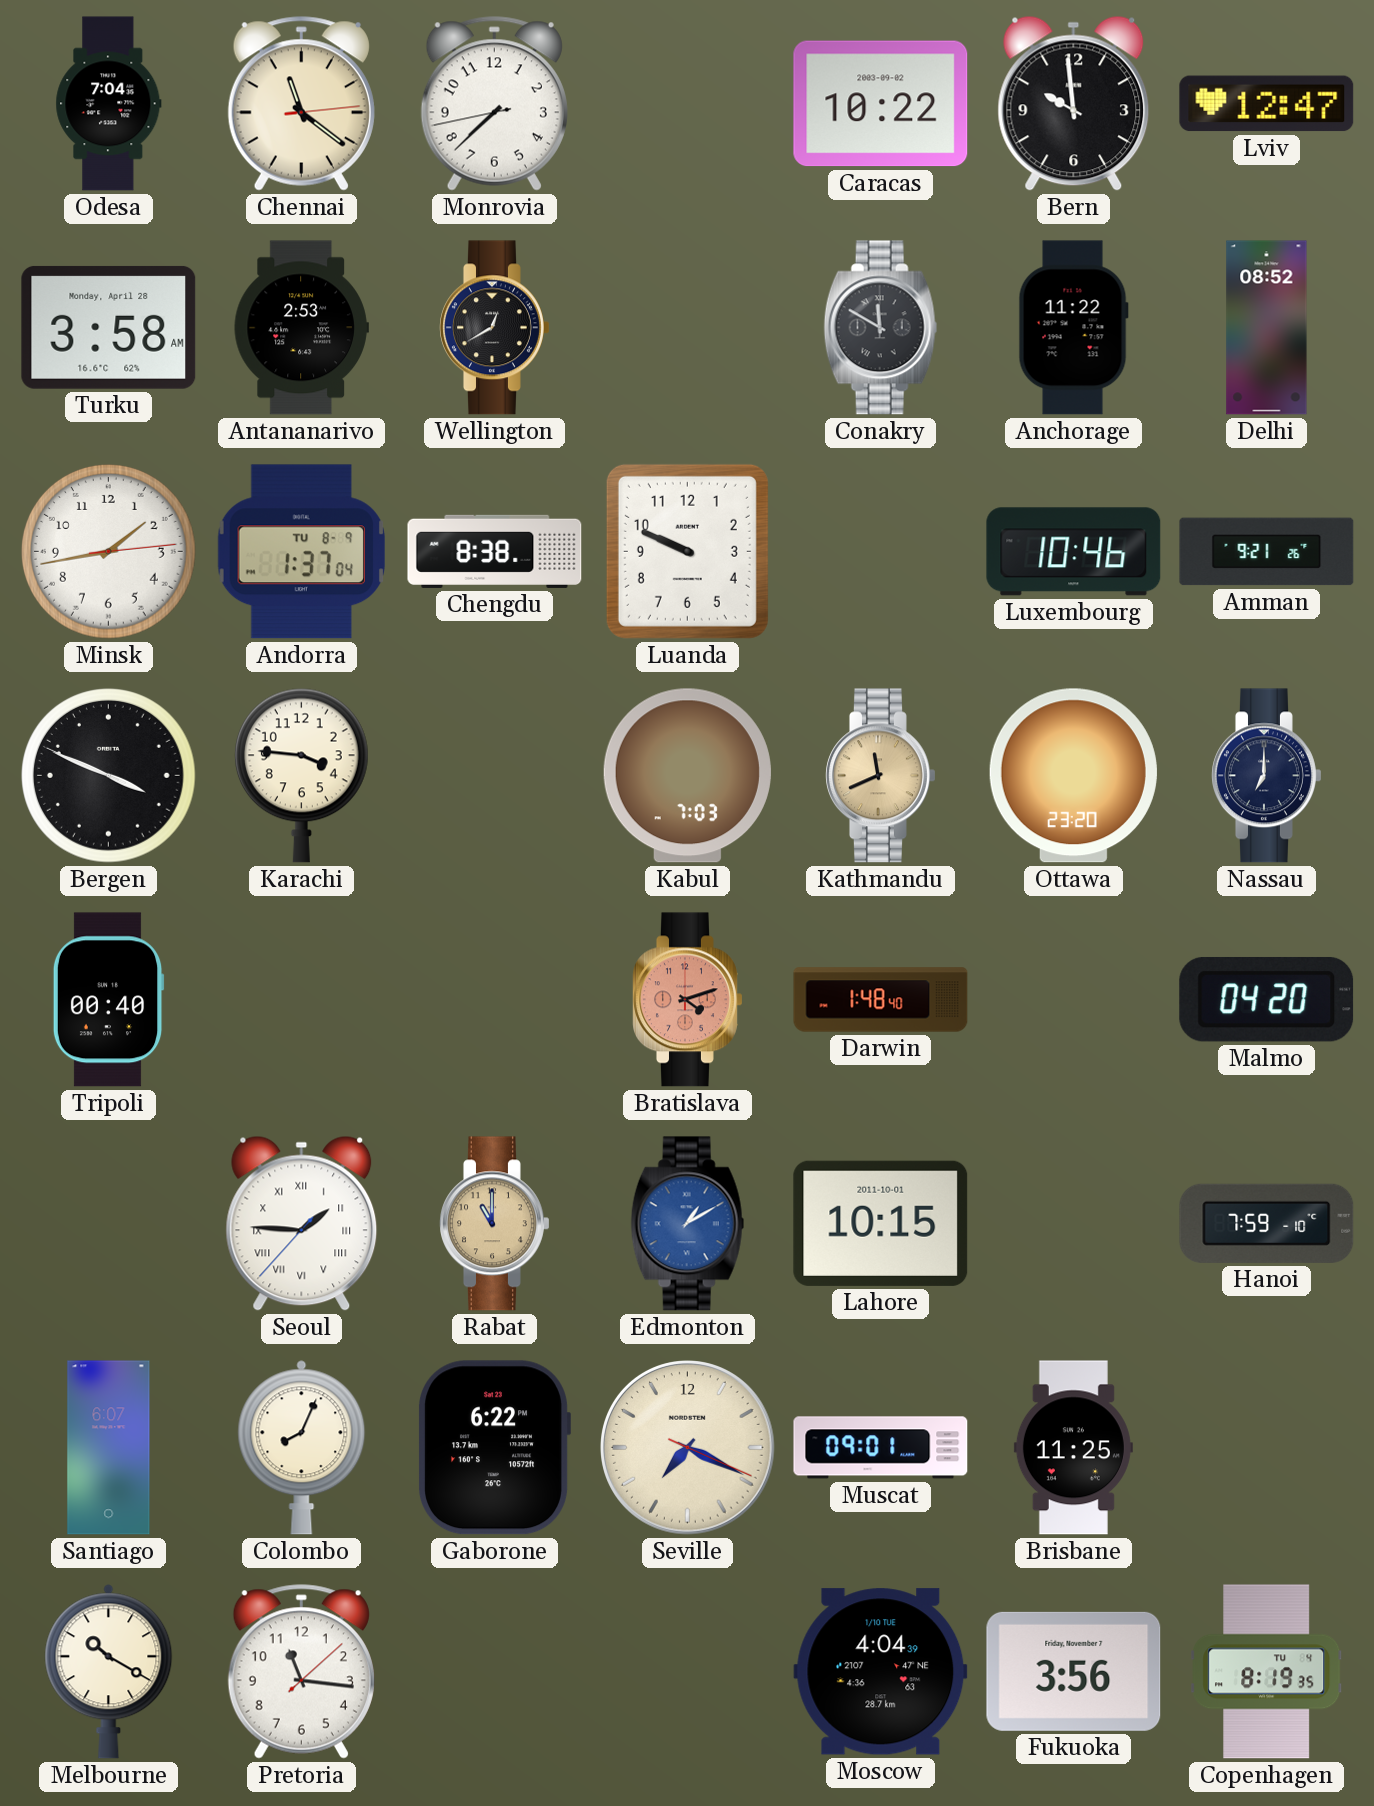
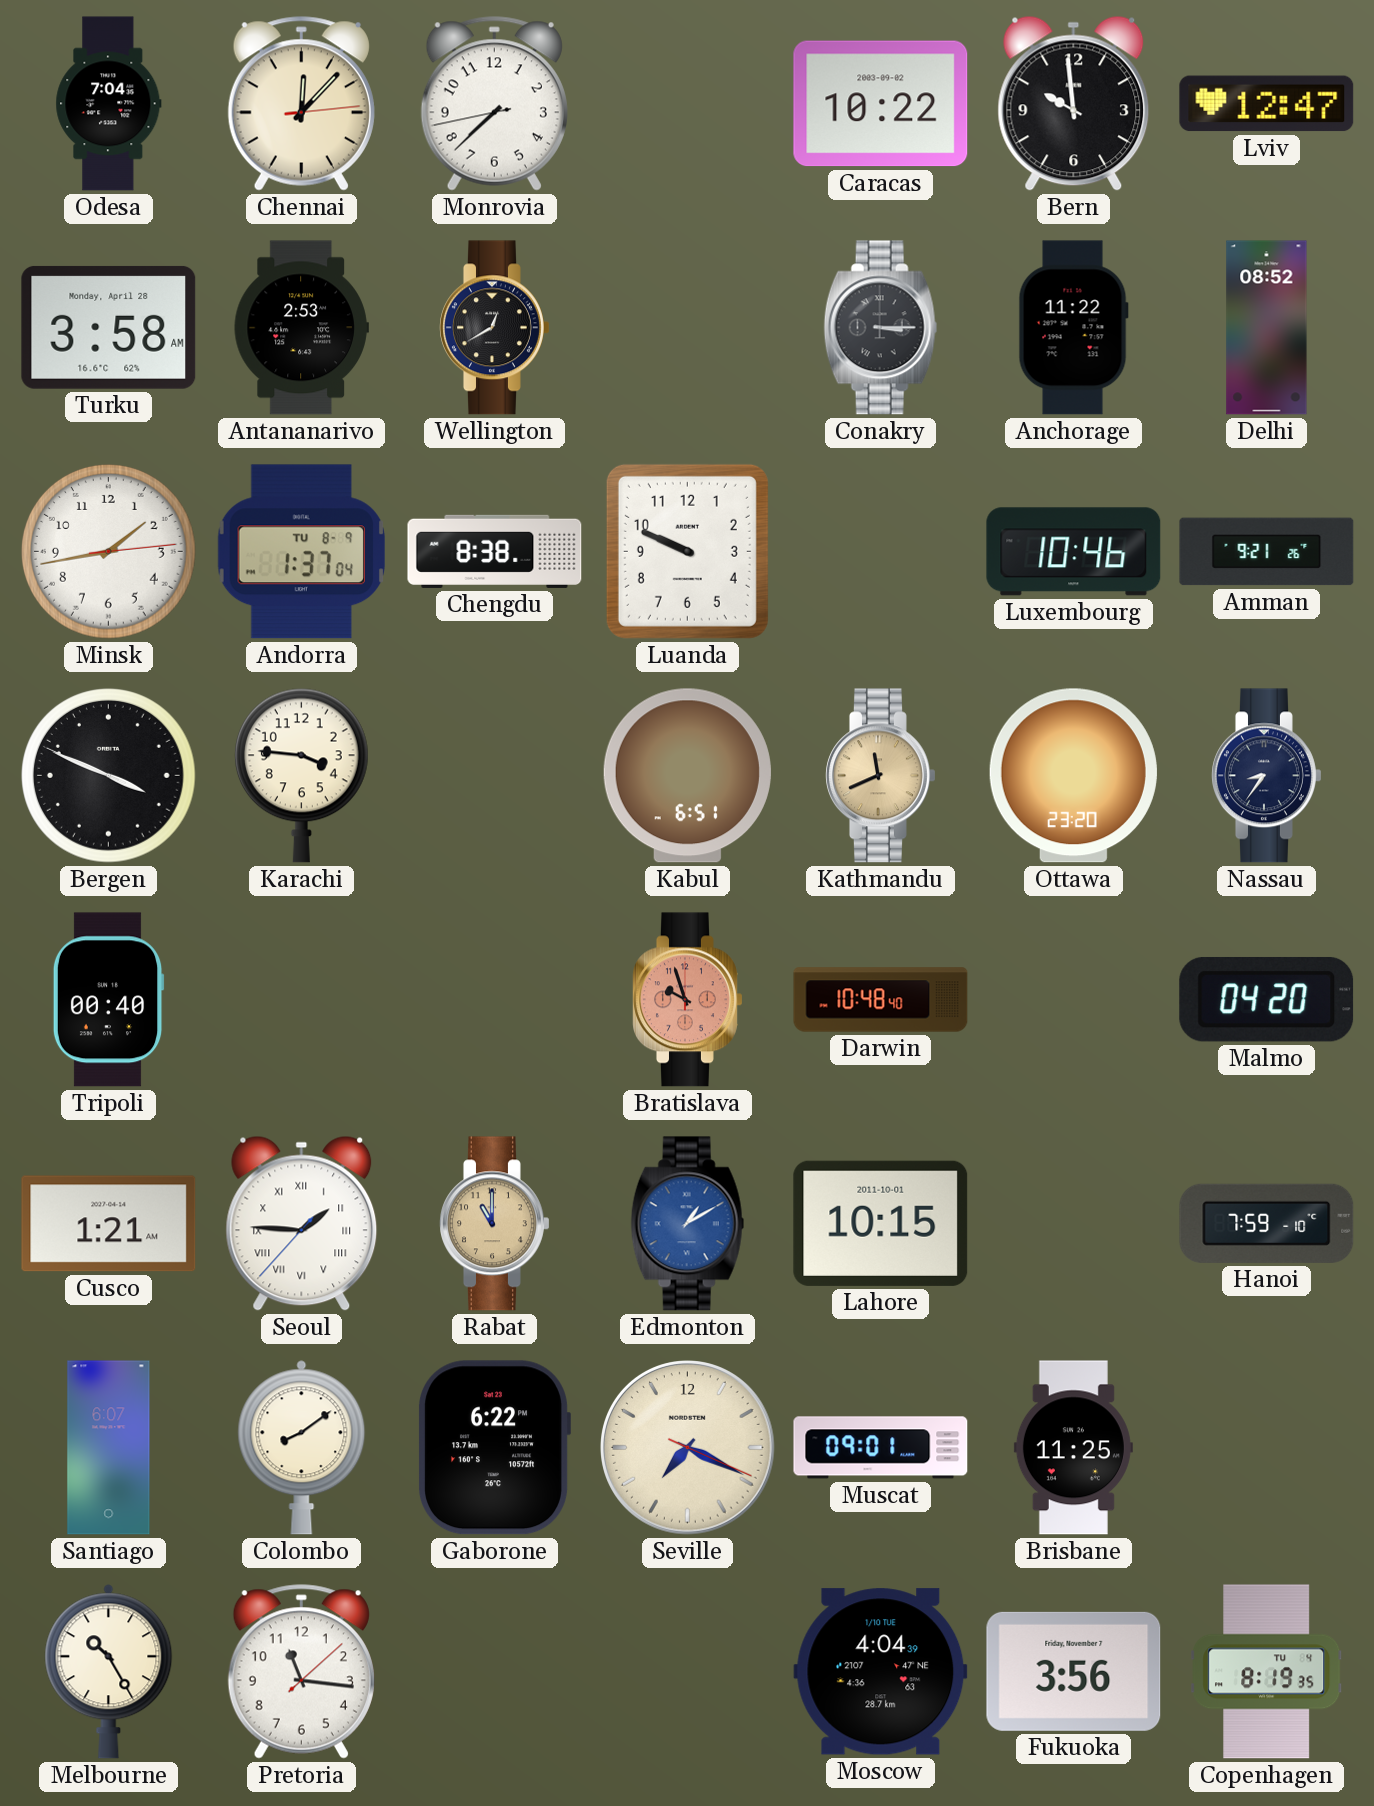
Chennai: 11:21 -> 12:07
Conakry: 11:50 -> 3:15
Kabul: 7:03 -> 6:51
Nassau: 7:00 -> 8:36
Bratislava: 4:12 -> 9:57
Darwin: 1:48 -> 10:48
Cusco: none -> 1:21
Colombo: 8:04 -> 8:09
Melbourne: 10:20 -> 10:25
